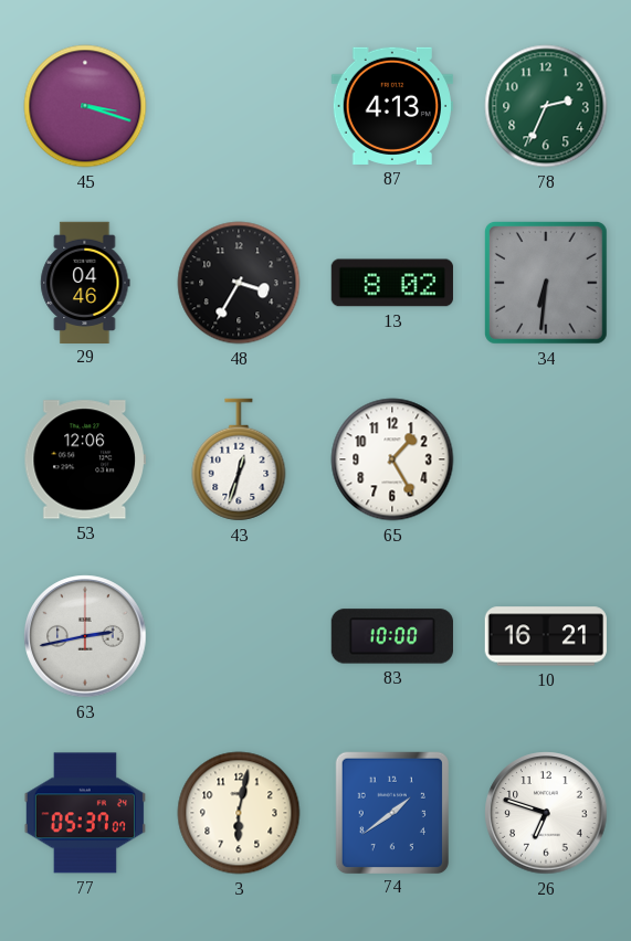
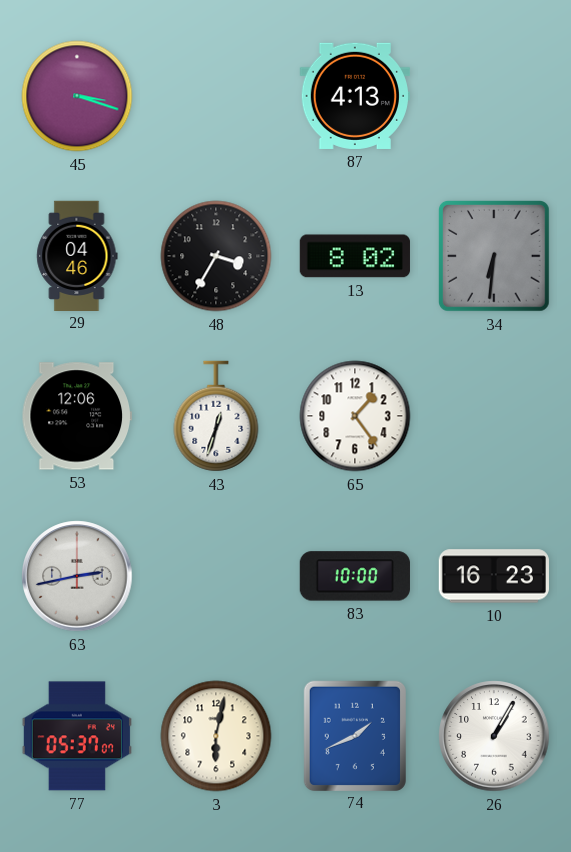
78: 2:34 -> none
65: 1:25 -> 1:24
10: 16:21 -> 16:23
74: 1:39 -> 1:41
26: 6:48 -> 1:05
